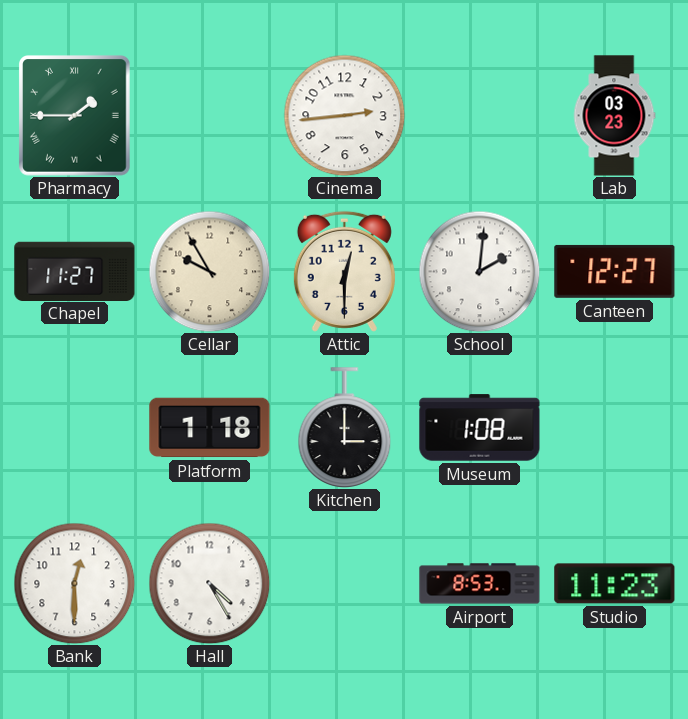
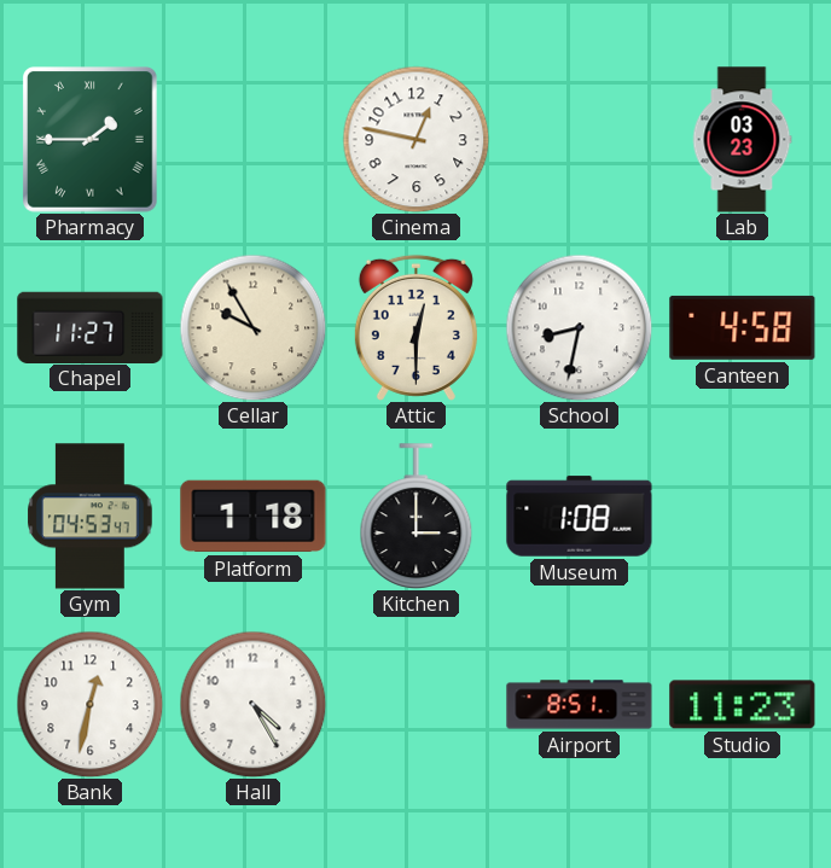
Cinema: 2:44 -> 12:47
School: 2:01 -> 8:32
Canteen: 12:27 -> 4:58
Gym: none -> 04:53
Bank: 12:30 -> 12:32
Airport: 8:53 -> 8:51
